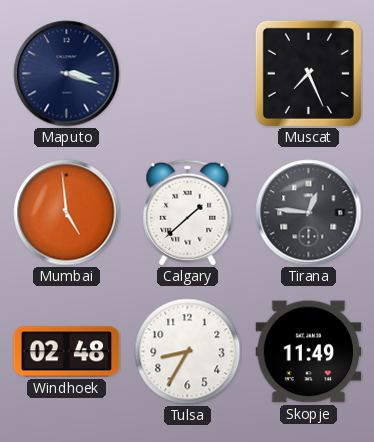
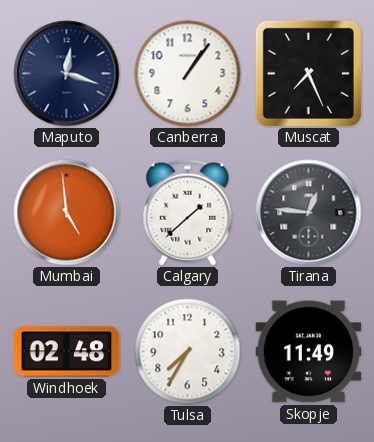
Maputo: 3:18 -> 12:18
Canberra: none -> 1:06
Tulsa: 8:35 -> 7:35
